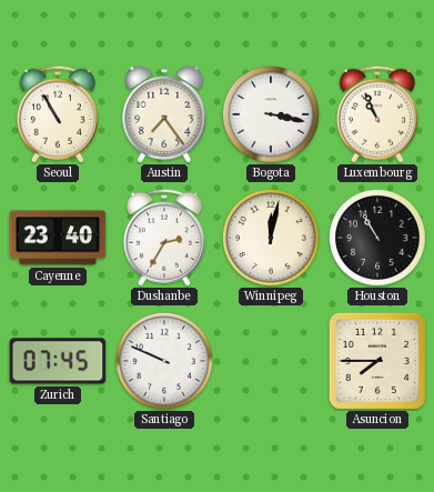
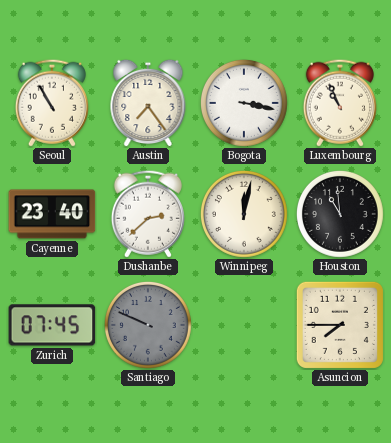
Dushanbe: 2:35 -> 2:38
Houston: 10:55 -> 10:59
Santiago dial: white -> grey
